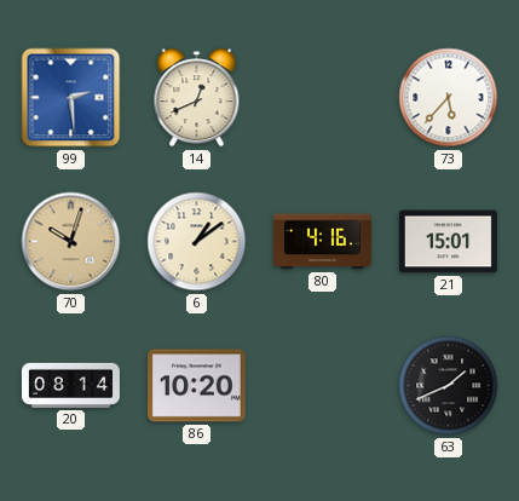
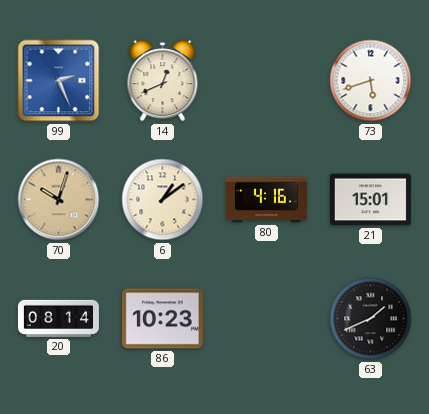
99: 2:29 -> 2:26
73: 5:37 -> 5:42
86: 10:20 -> 10:23
